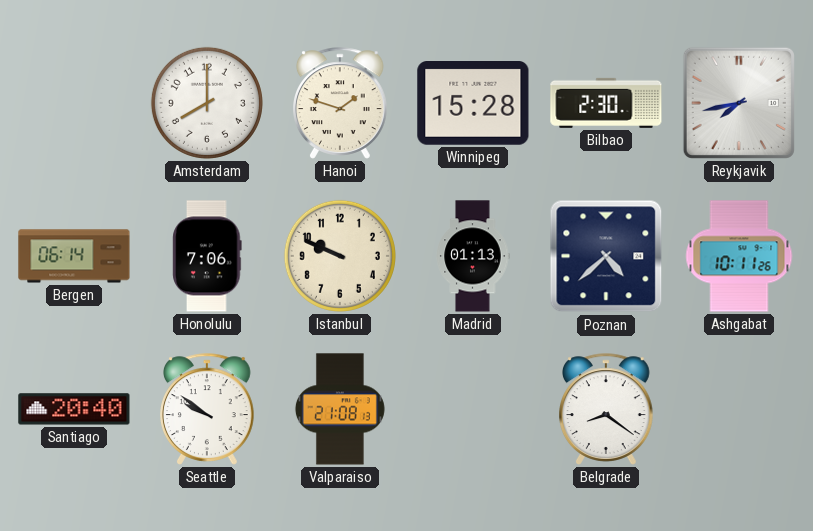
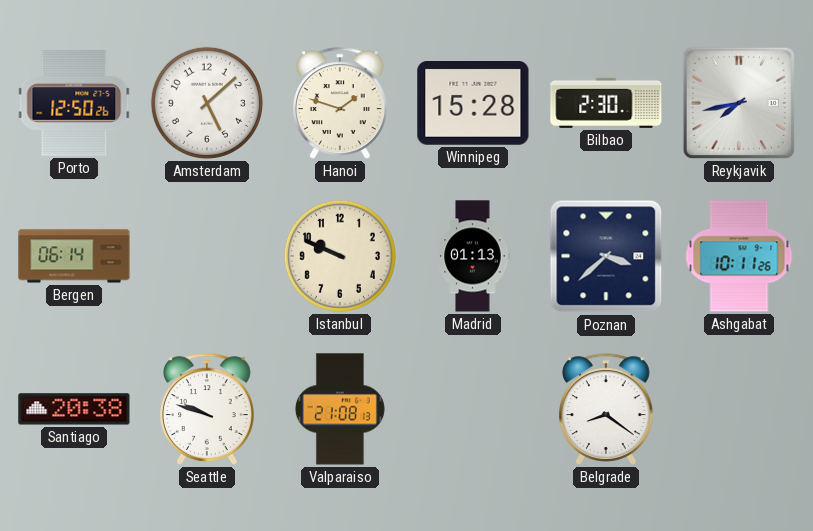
Porto: none -> 12:50
Amsterdam: 8:00 -> 5:08
Honolulu: 7:06 -> none
Poznan: 4:38 -> 3:38
Santiago: 20:40 -> 20:38
Seattle: 9:51 -> 9:48
